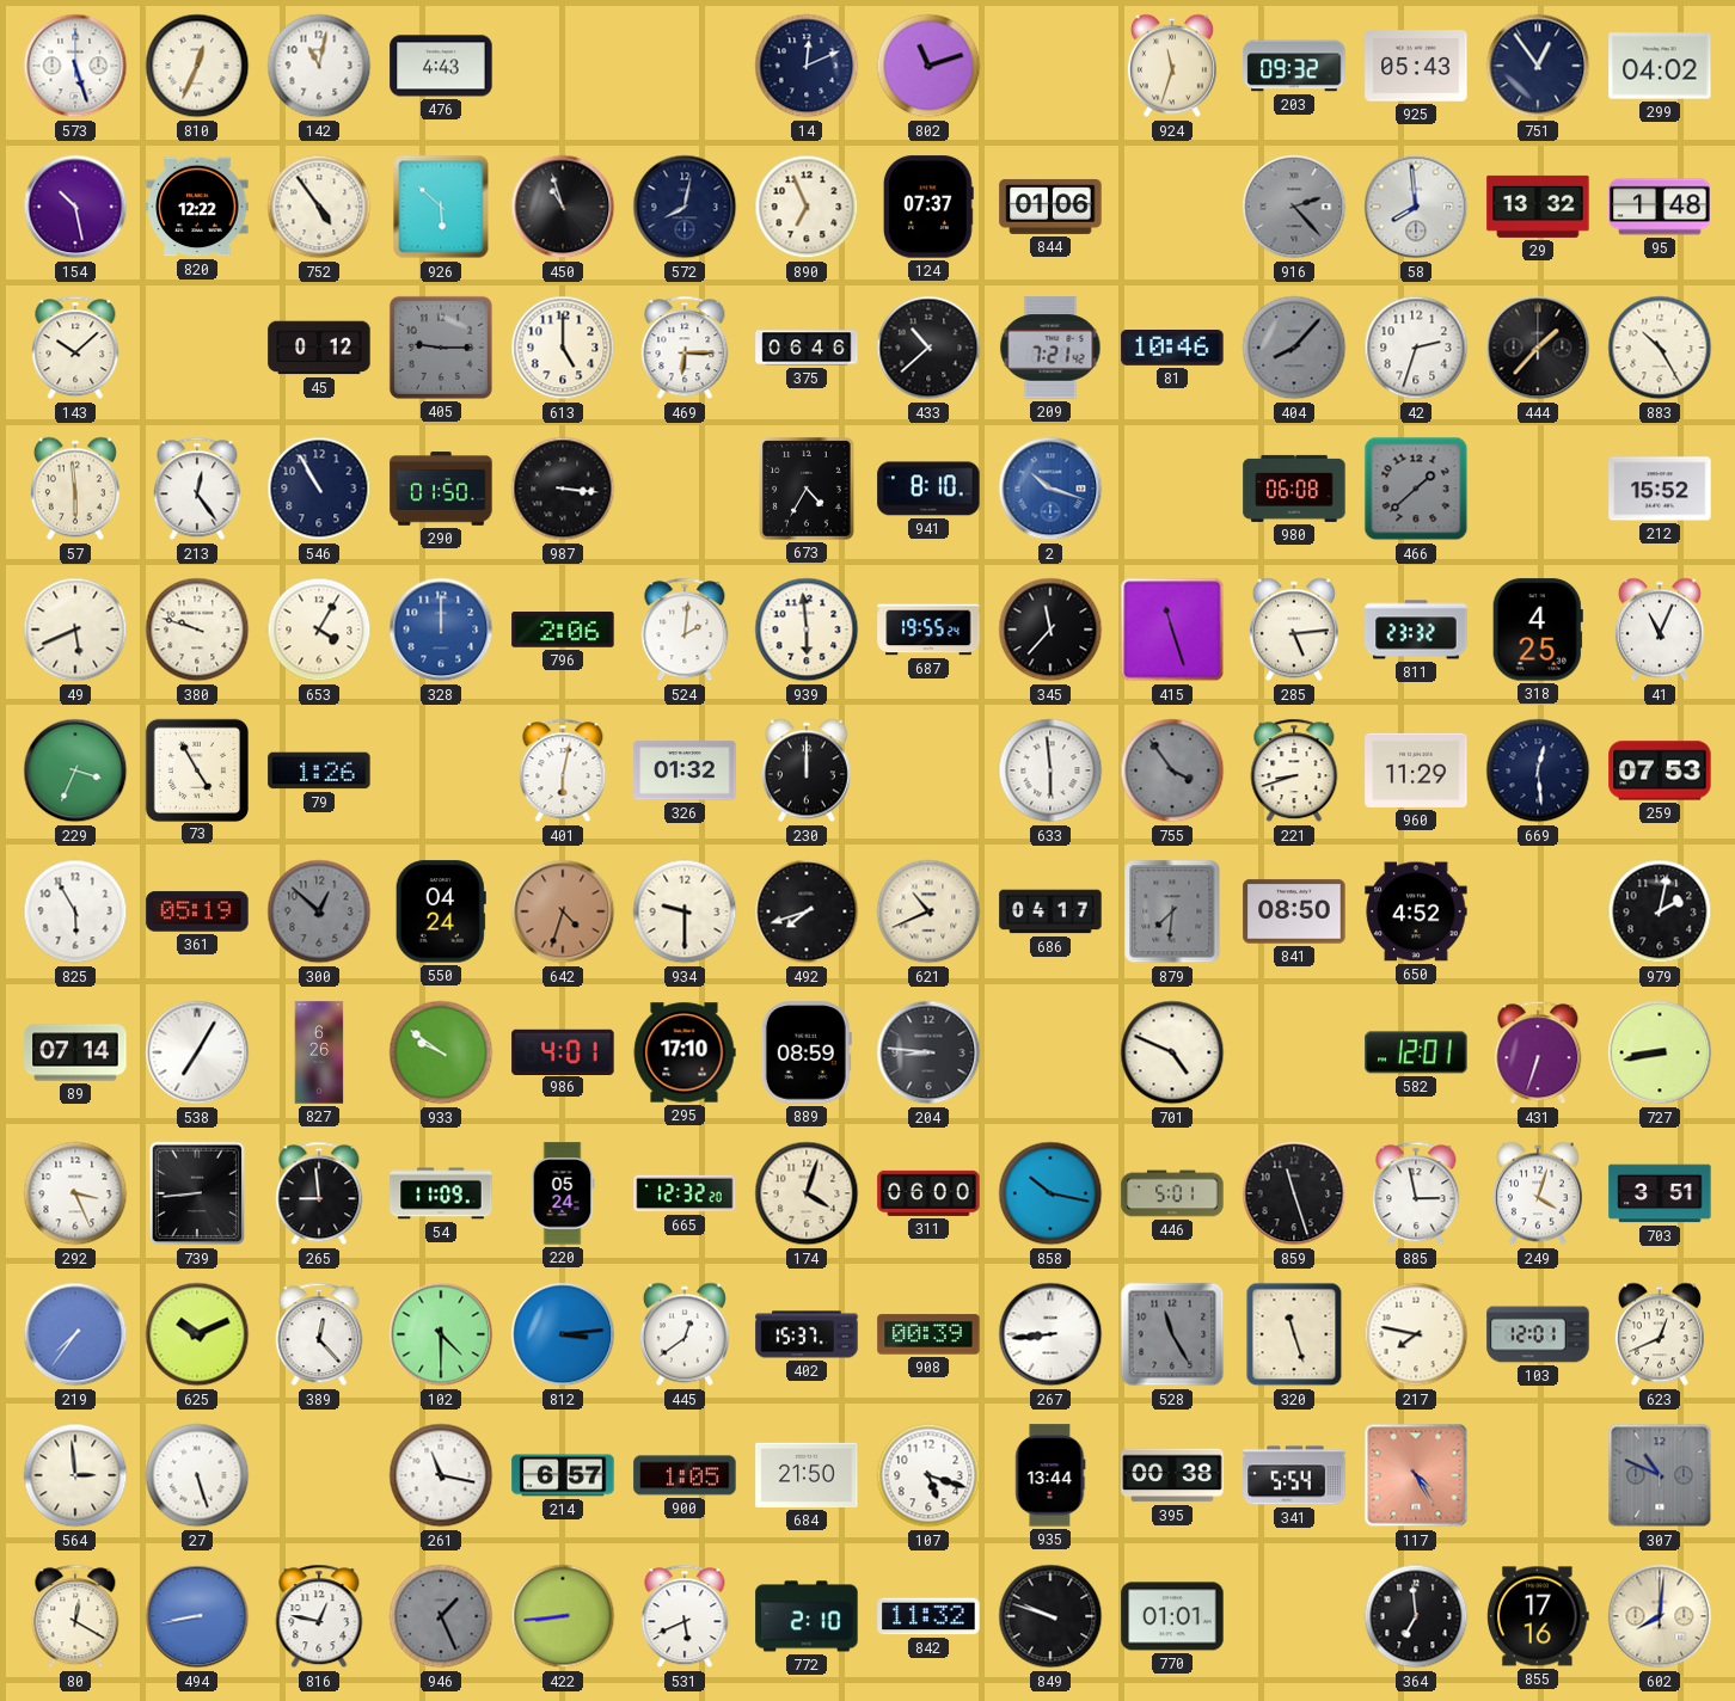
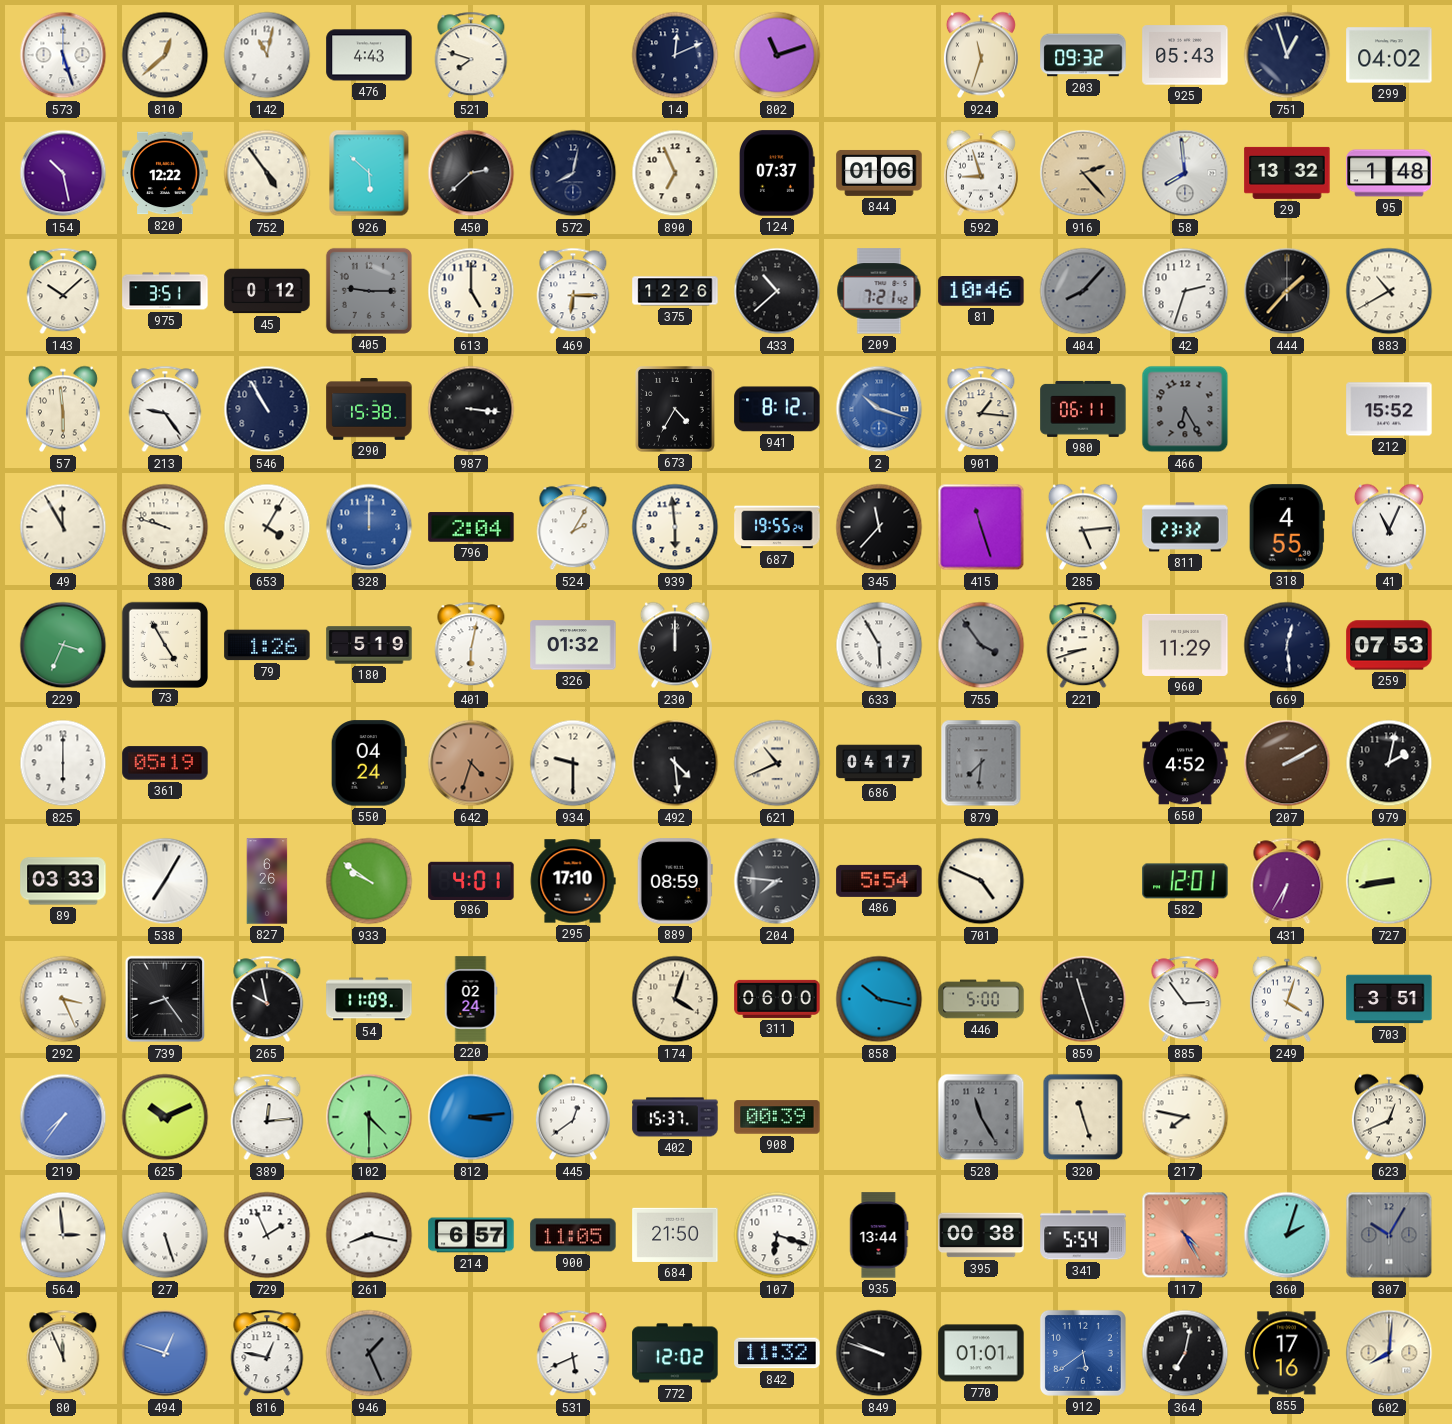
810: 12:34 -> 12:38
521: none -> 7:48
751: 12:54 -> 12:57
450: 10:57 -> 2:38
592: none -> 8:57
916 dial: grey -> champagne
975: none -> 3:51
375: 06:46 -> 12:26
883: 10:25 -> 10:40
213: 12:24 -> 9:24
290: 01:50 -> 15:38
941: 8:10 -> 8:12
901: none -> 1:16
980: 06:08 -> 06:11
466: 1:38 -> 6:25
49: 5:41 -> 11:55
796: 2:06 -> 2:04
524: 2:01 -> 2:05
318: 4:25 -> 4:55
180: none -> 5:19
633: 5:59 -> 5:55
825: 5:55 -> 6:00
300: 12:52 -> none
492: 7:42 -> 4:29
841: 08:50 -> none
207: none -> 2:10
89: 07:14 -> 03:33
204: 8:46 -> 7:46
486: none -> 5:54
431: 6:33 -> 6:35
739: 8:44 -> 8:24
265: 8:59 -> 9:58
220: 05:24 -> 02:24
665: 12:32 -> none
446: 5:01 -> 5:00
885: 2:58 -> 2:54
389: 12:23 -> 12:14
267: 8:44 -> none
103: 12:01 -> none
729: none -> 1:56
261: 11:17 -> 8:17
900: 1:05 -> 11:05
107: 5:18 -> 6:18
360: none -> 2:03
307: 10:49 -> 10:05
80: 12:20 -> 11:56
494: 8:43 -> 12:48
422: 8:44 -> none
772: 2:10 -> 12:02
912: none -> 5:39
364: 6:59 -> 7:02
